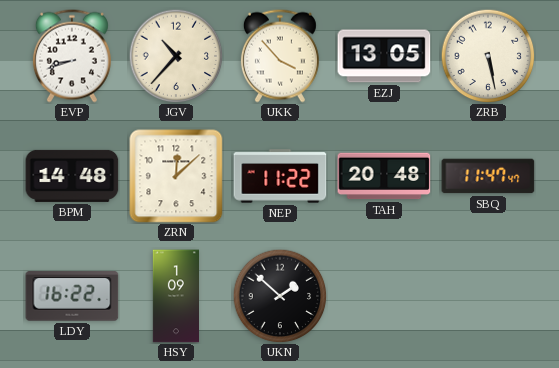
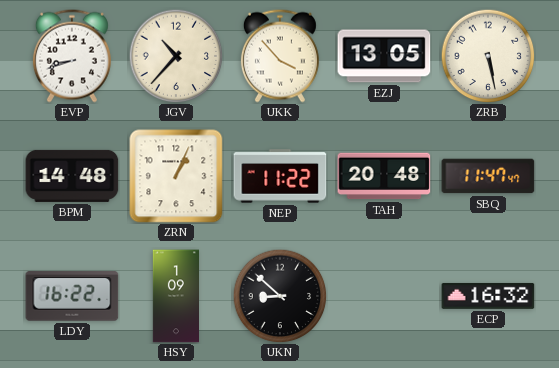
ZRN: 12:08 -> 1:04
UKN: 1:52 -> 8:52
ECP: none -> 16:32
